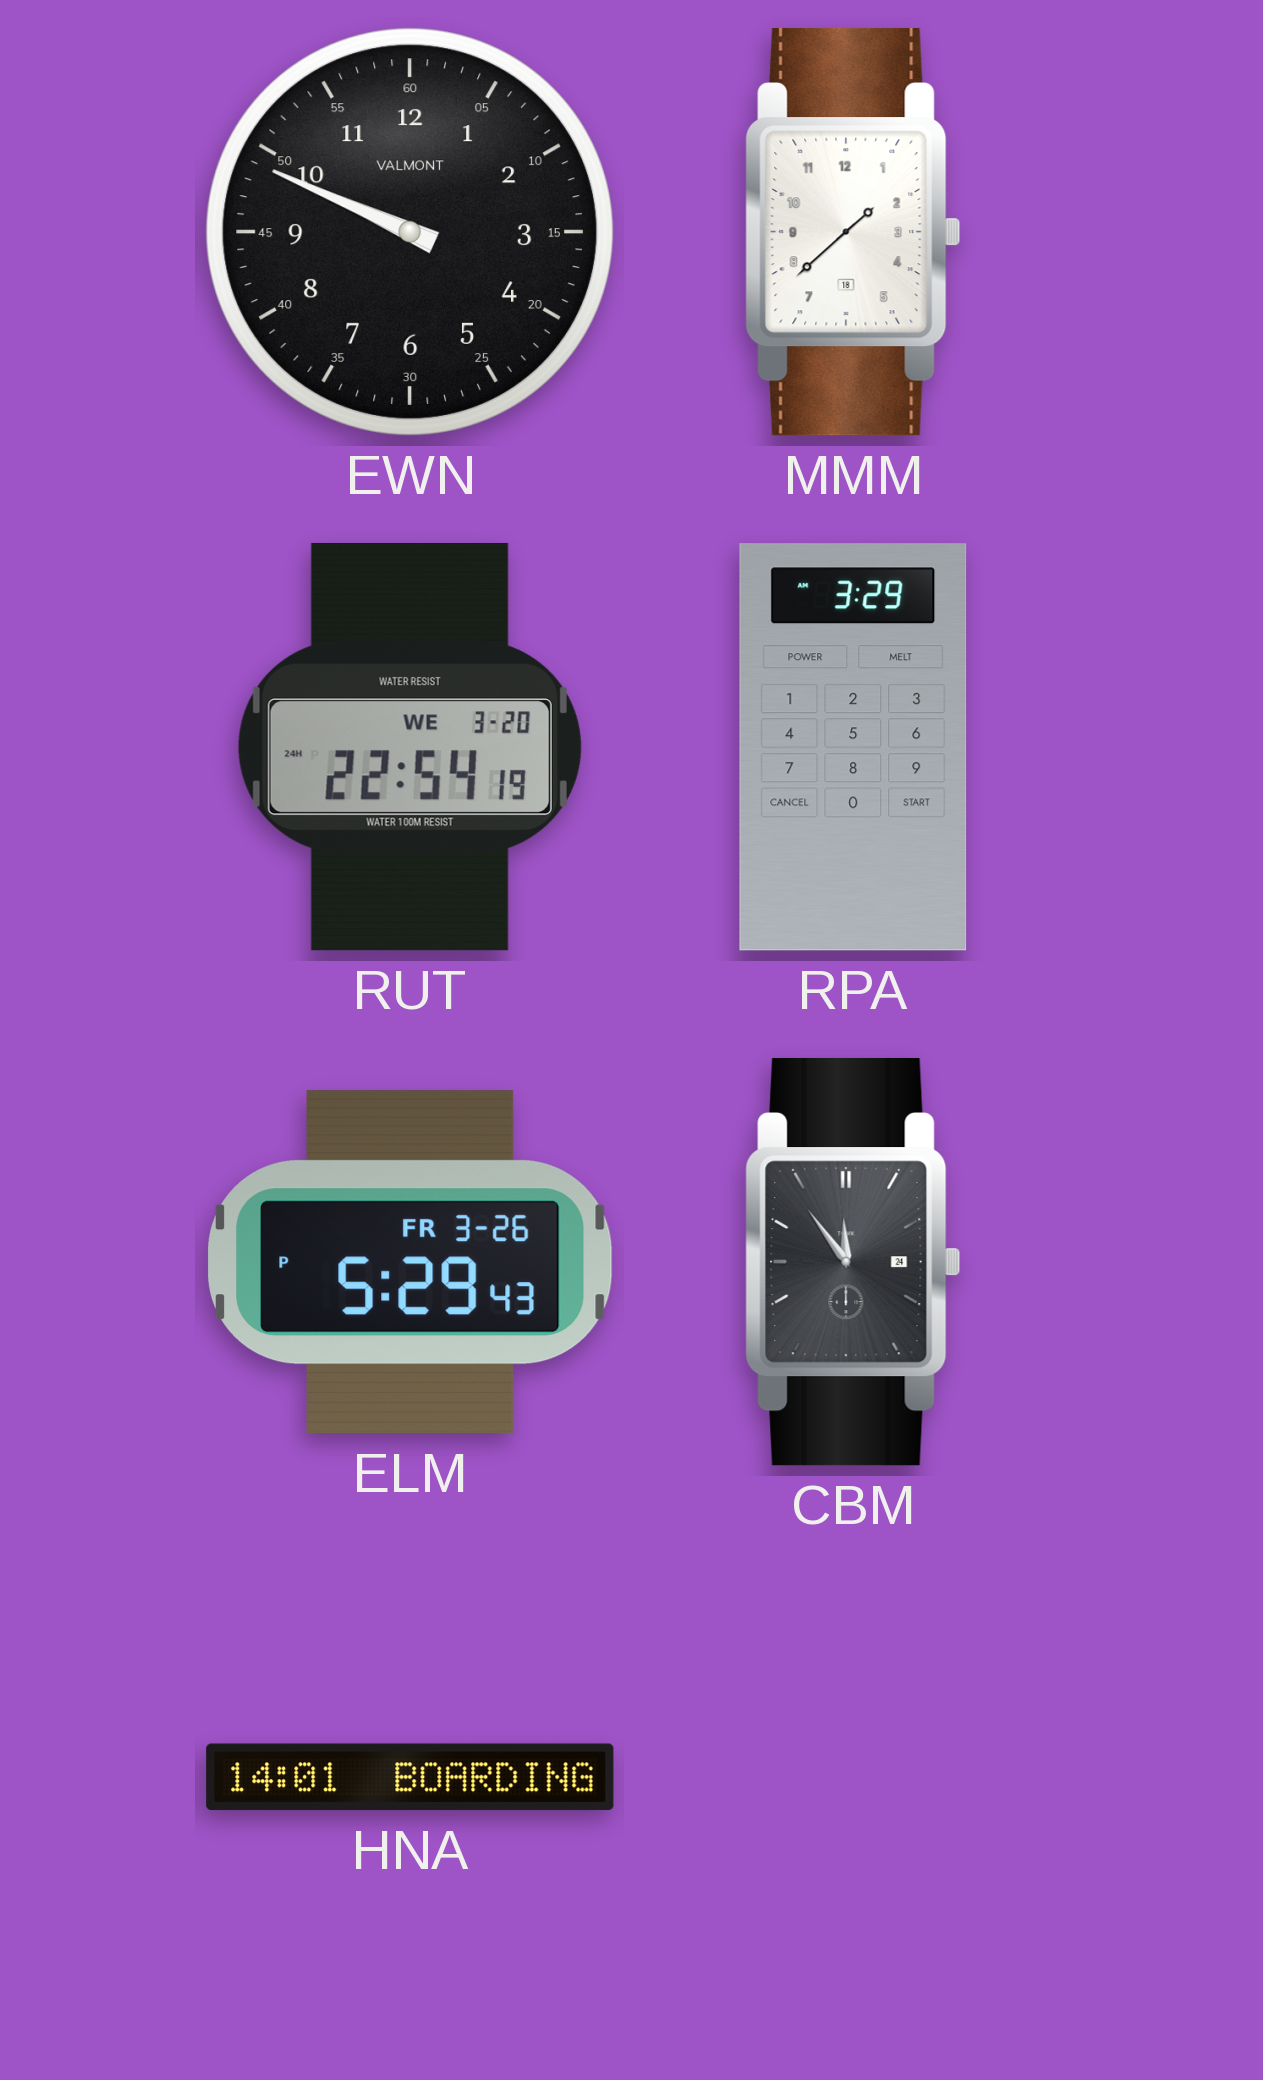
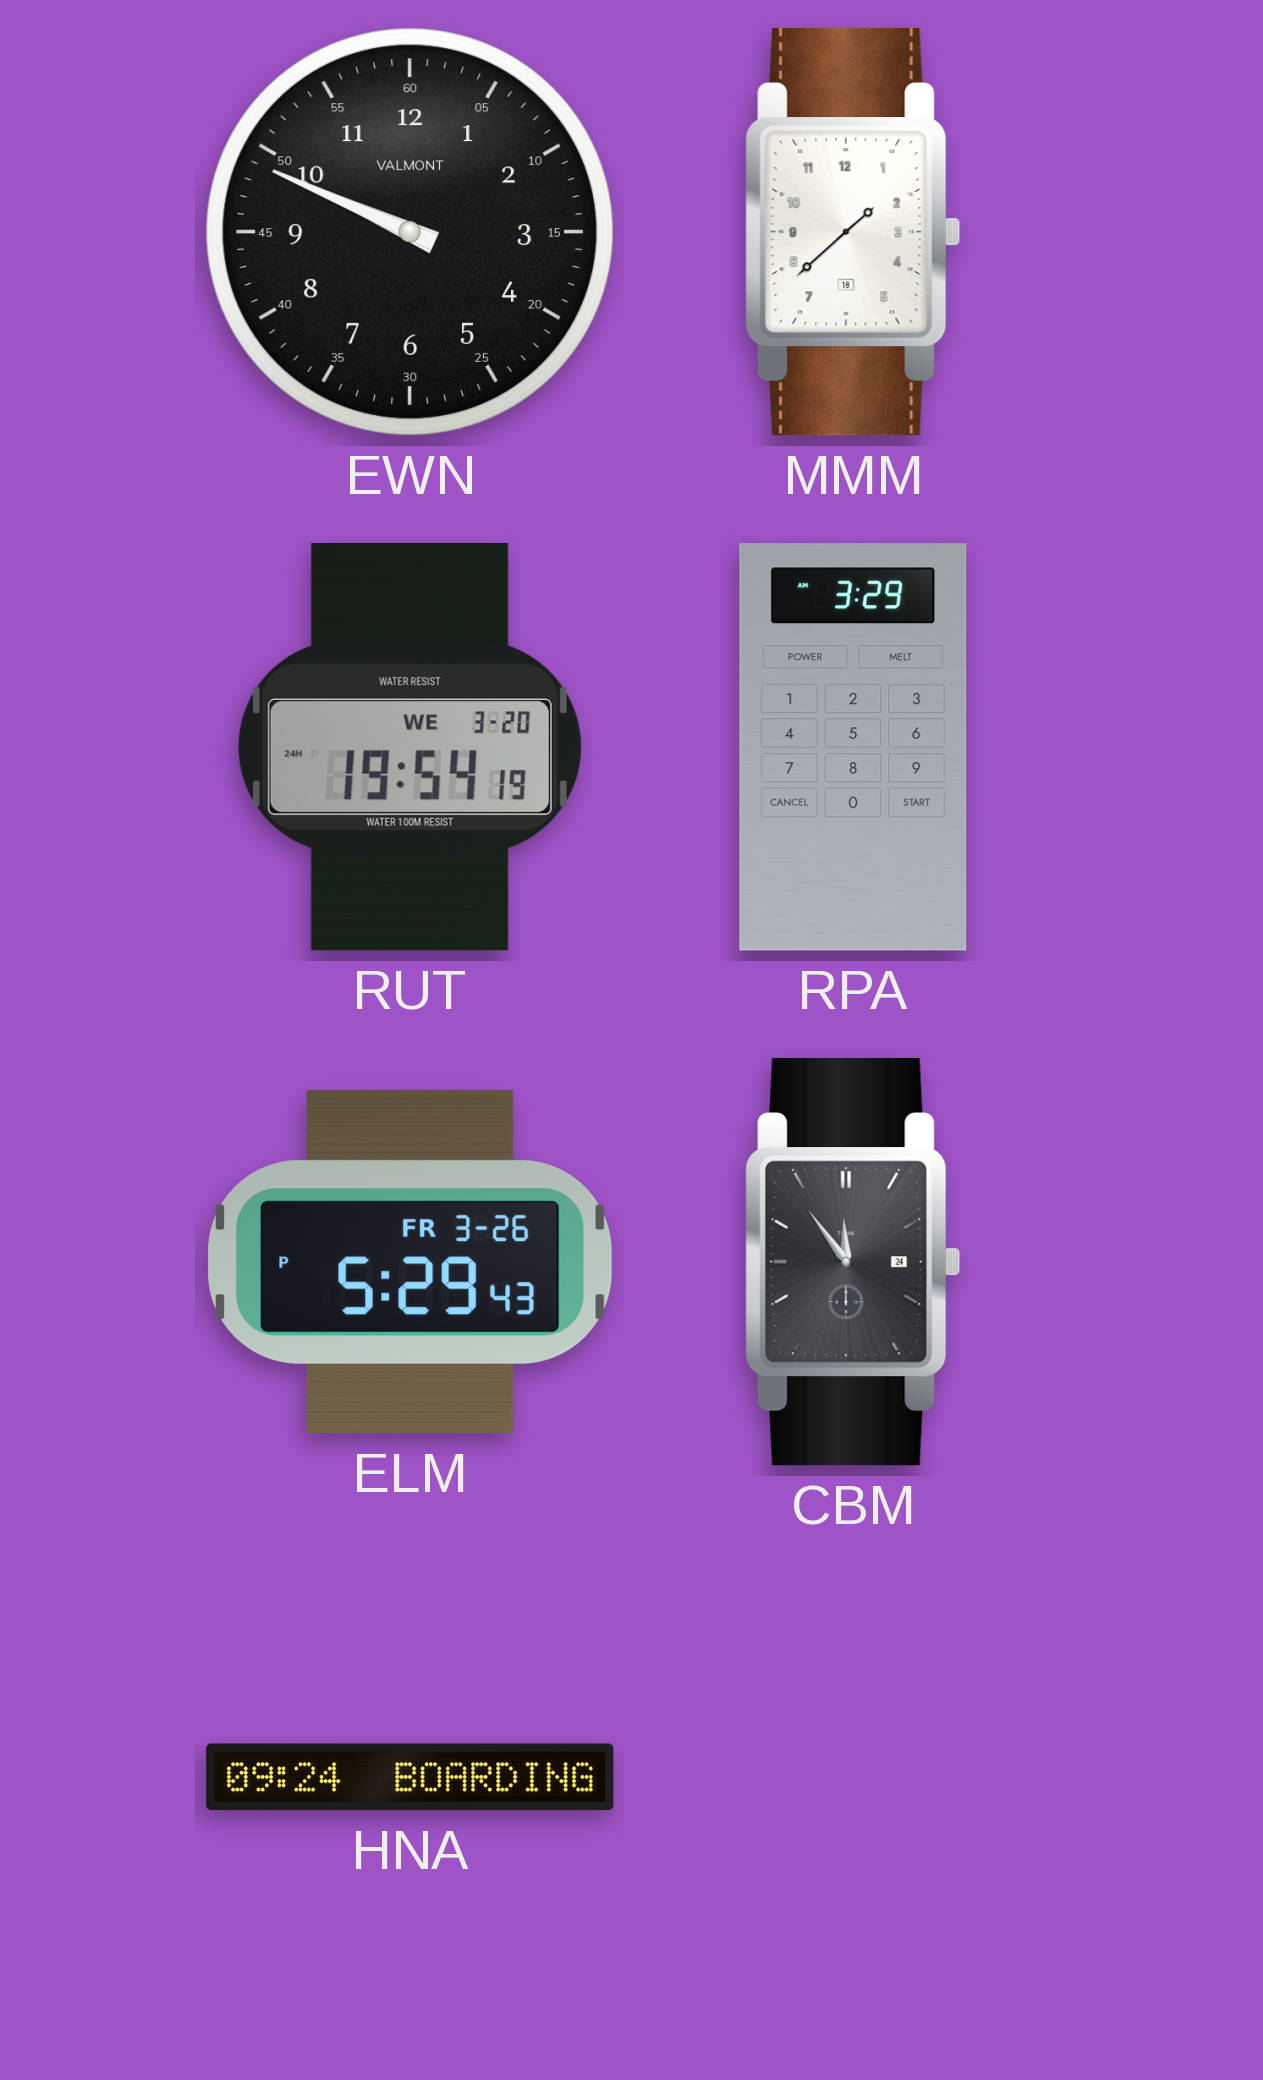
RUT: 22:54 -> 19:54
HNA: 14:01 -> 09:24
